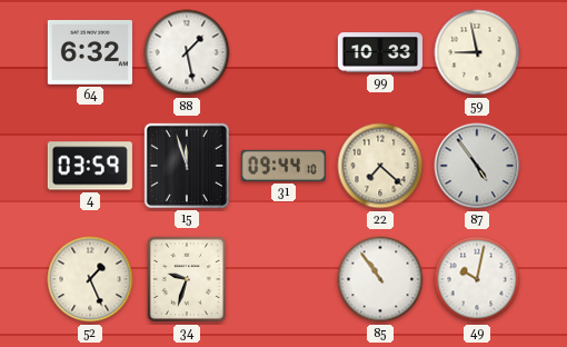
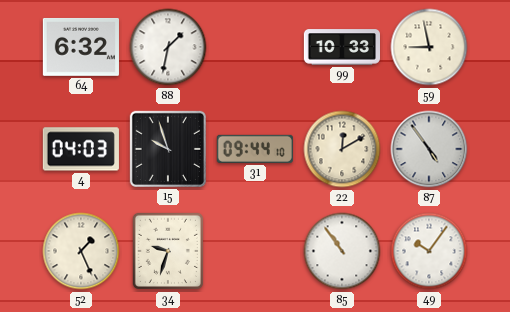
88: 1:28 -> 1:32
4: 03:59 -> 04:03
15: 11:57 -> 9:57
22: 7:22 -> 12:10
49: 10:02 -> 10:06
